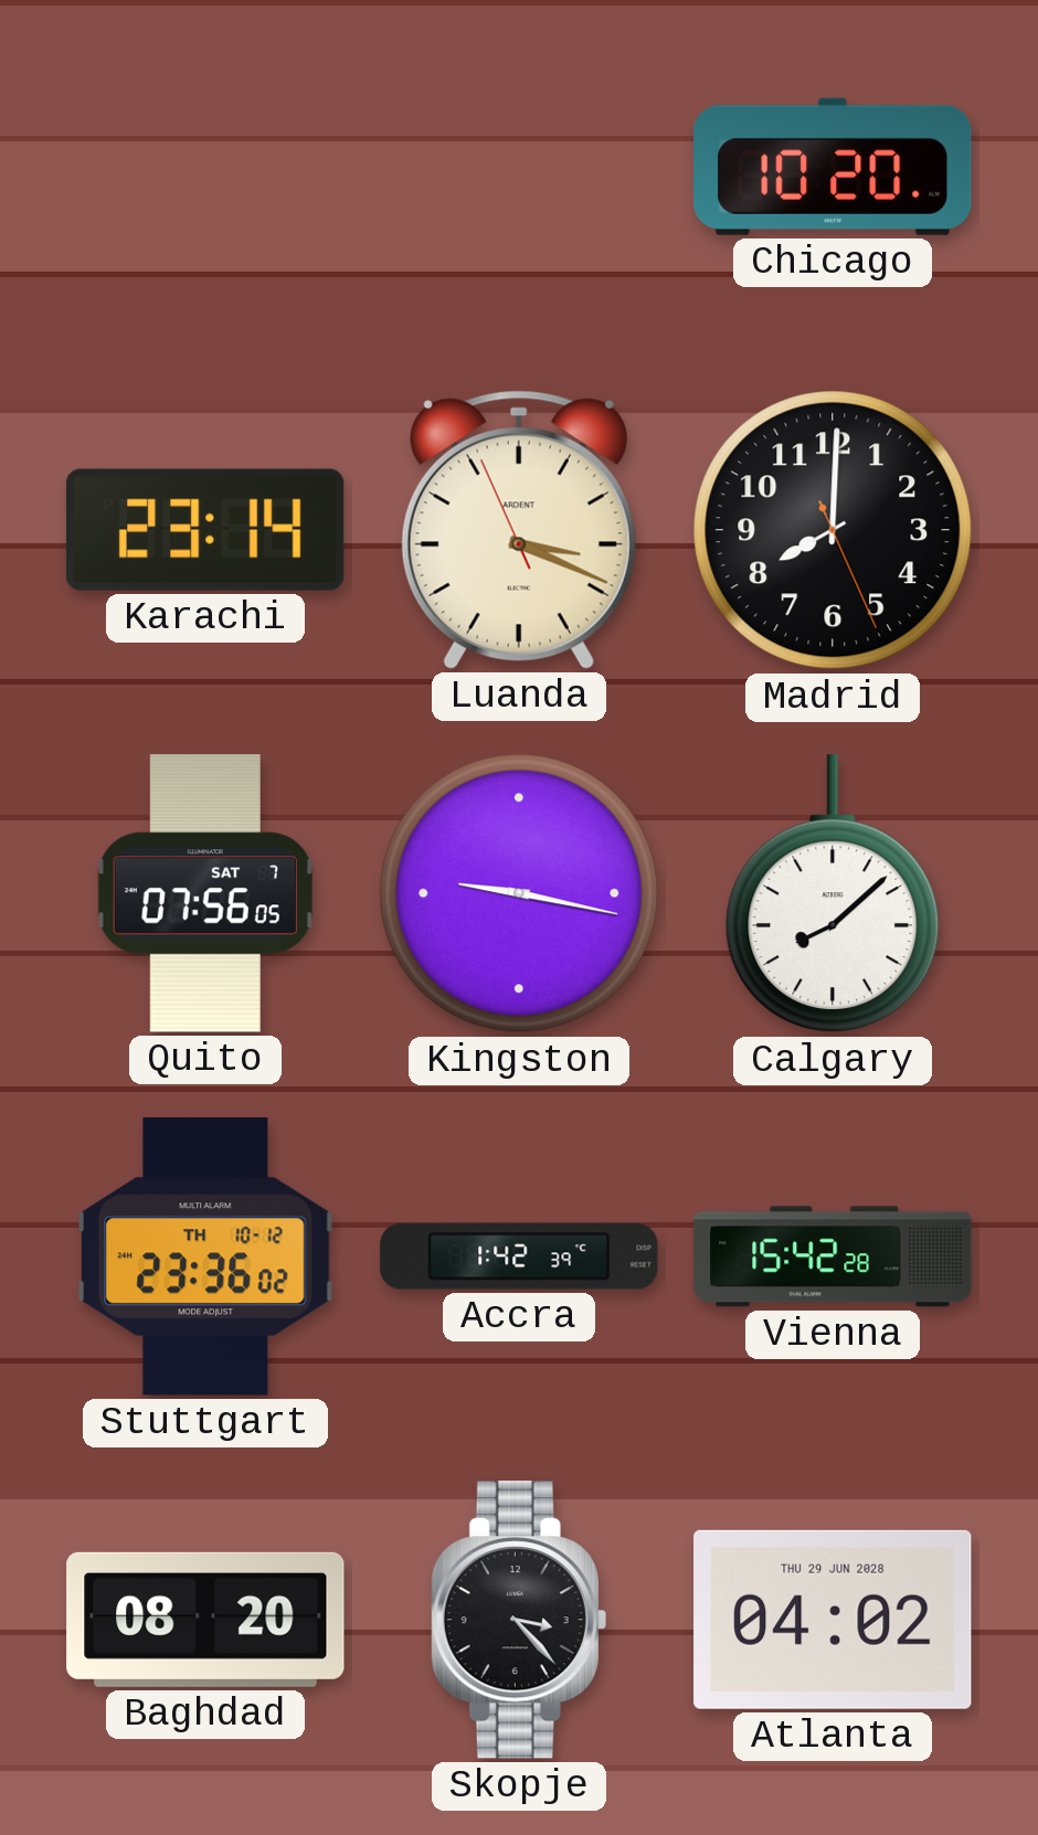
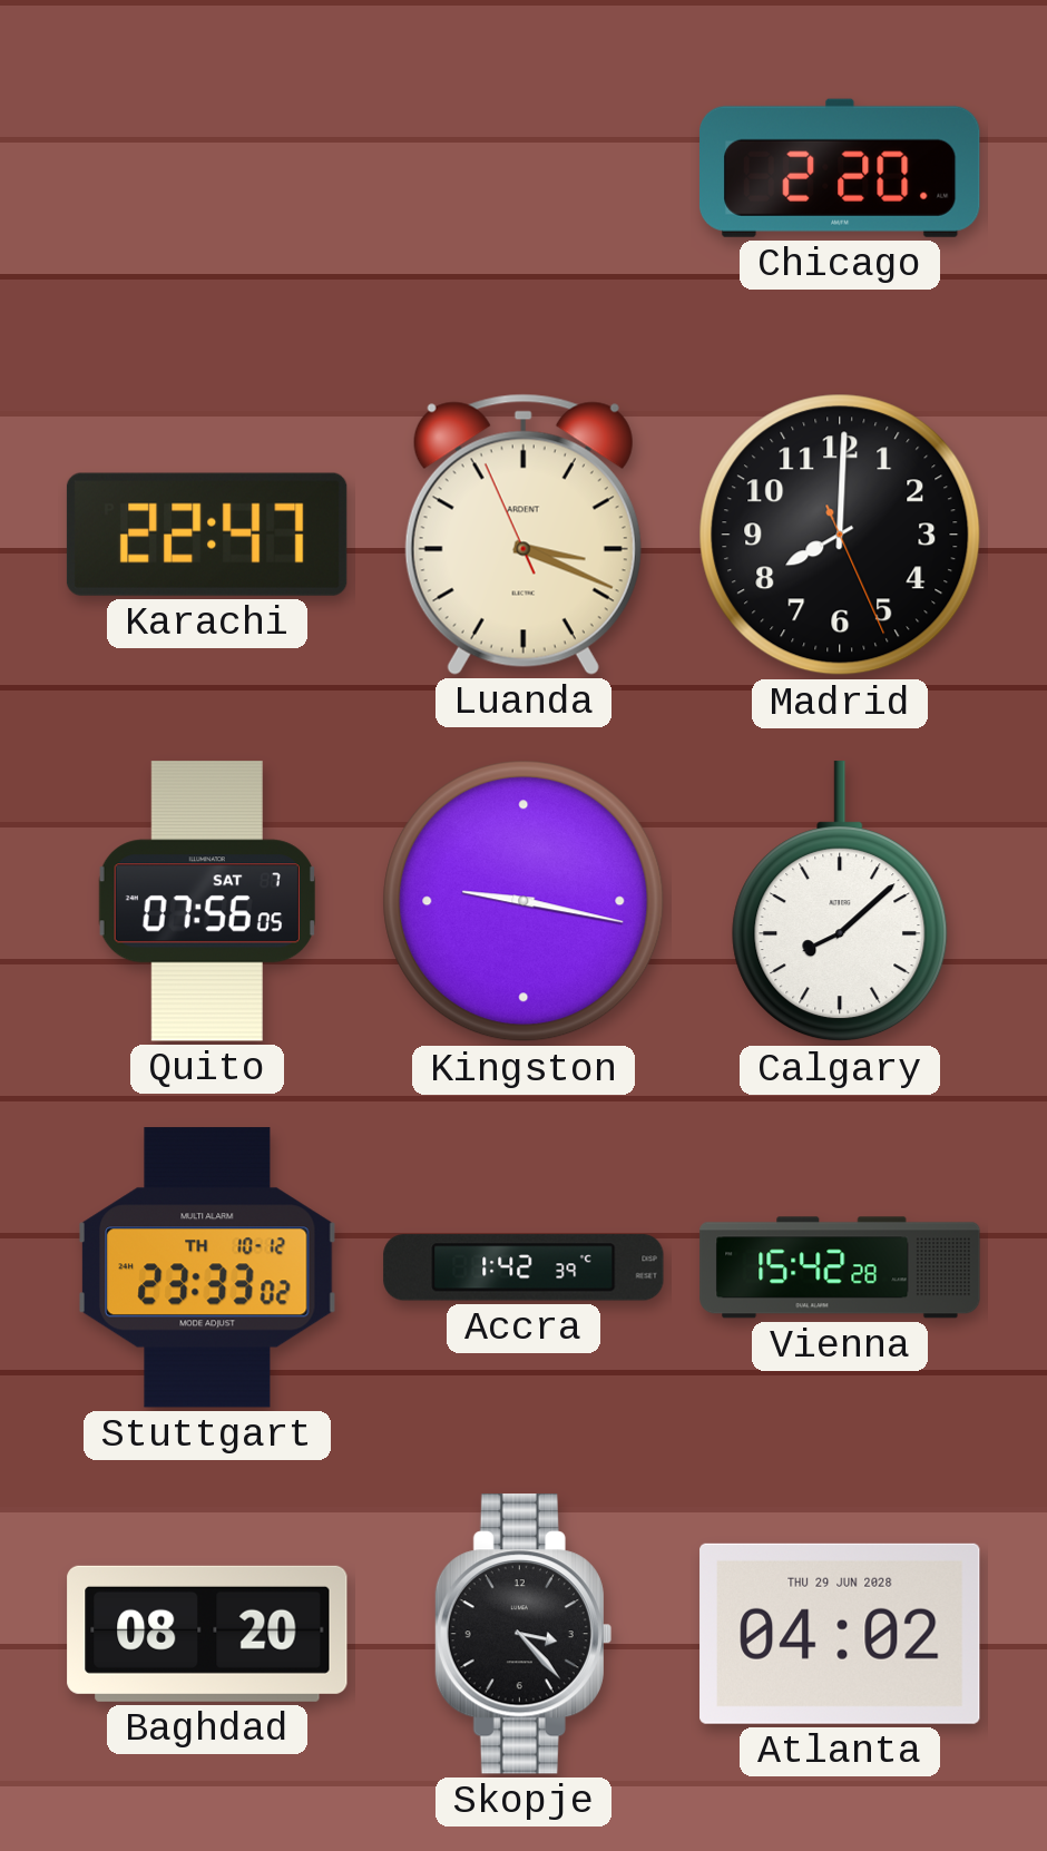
Chicago: 10:20 -> 2:20
Karachi: 23:14 -> 22:47
Stuttgart: 23:36 -> 23:33
